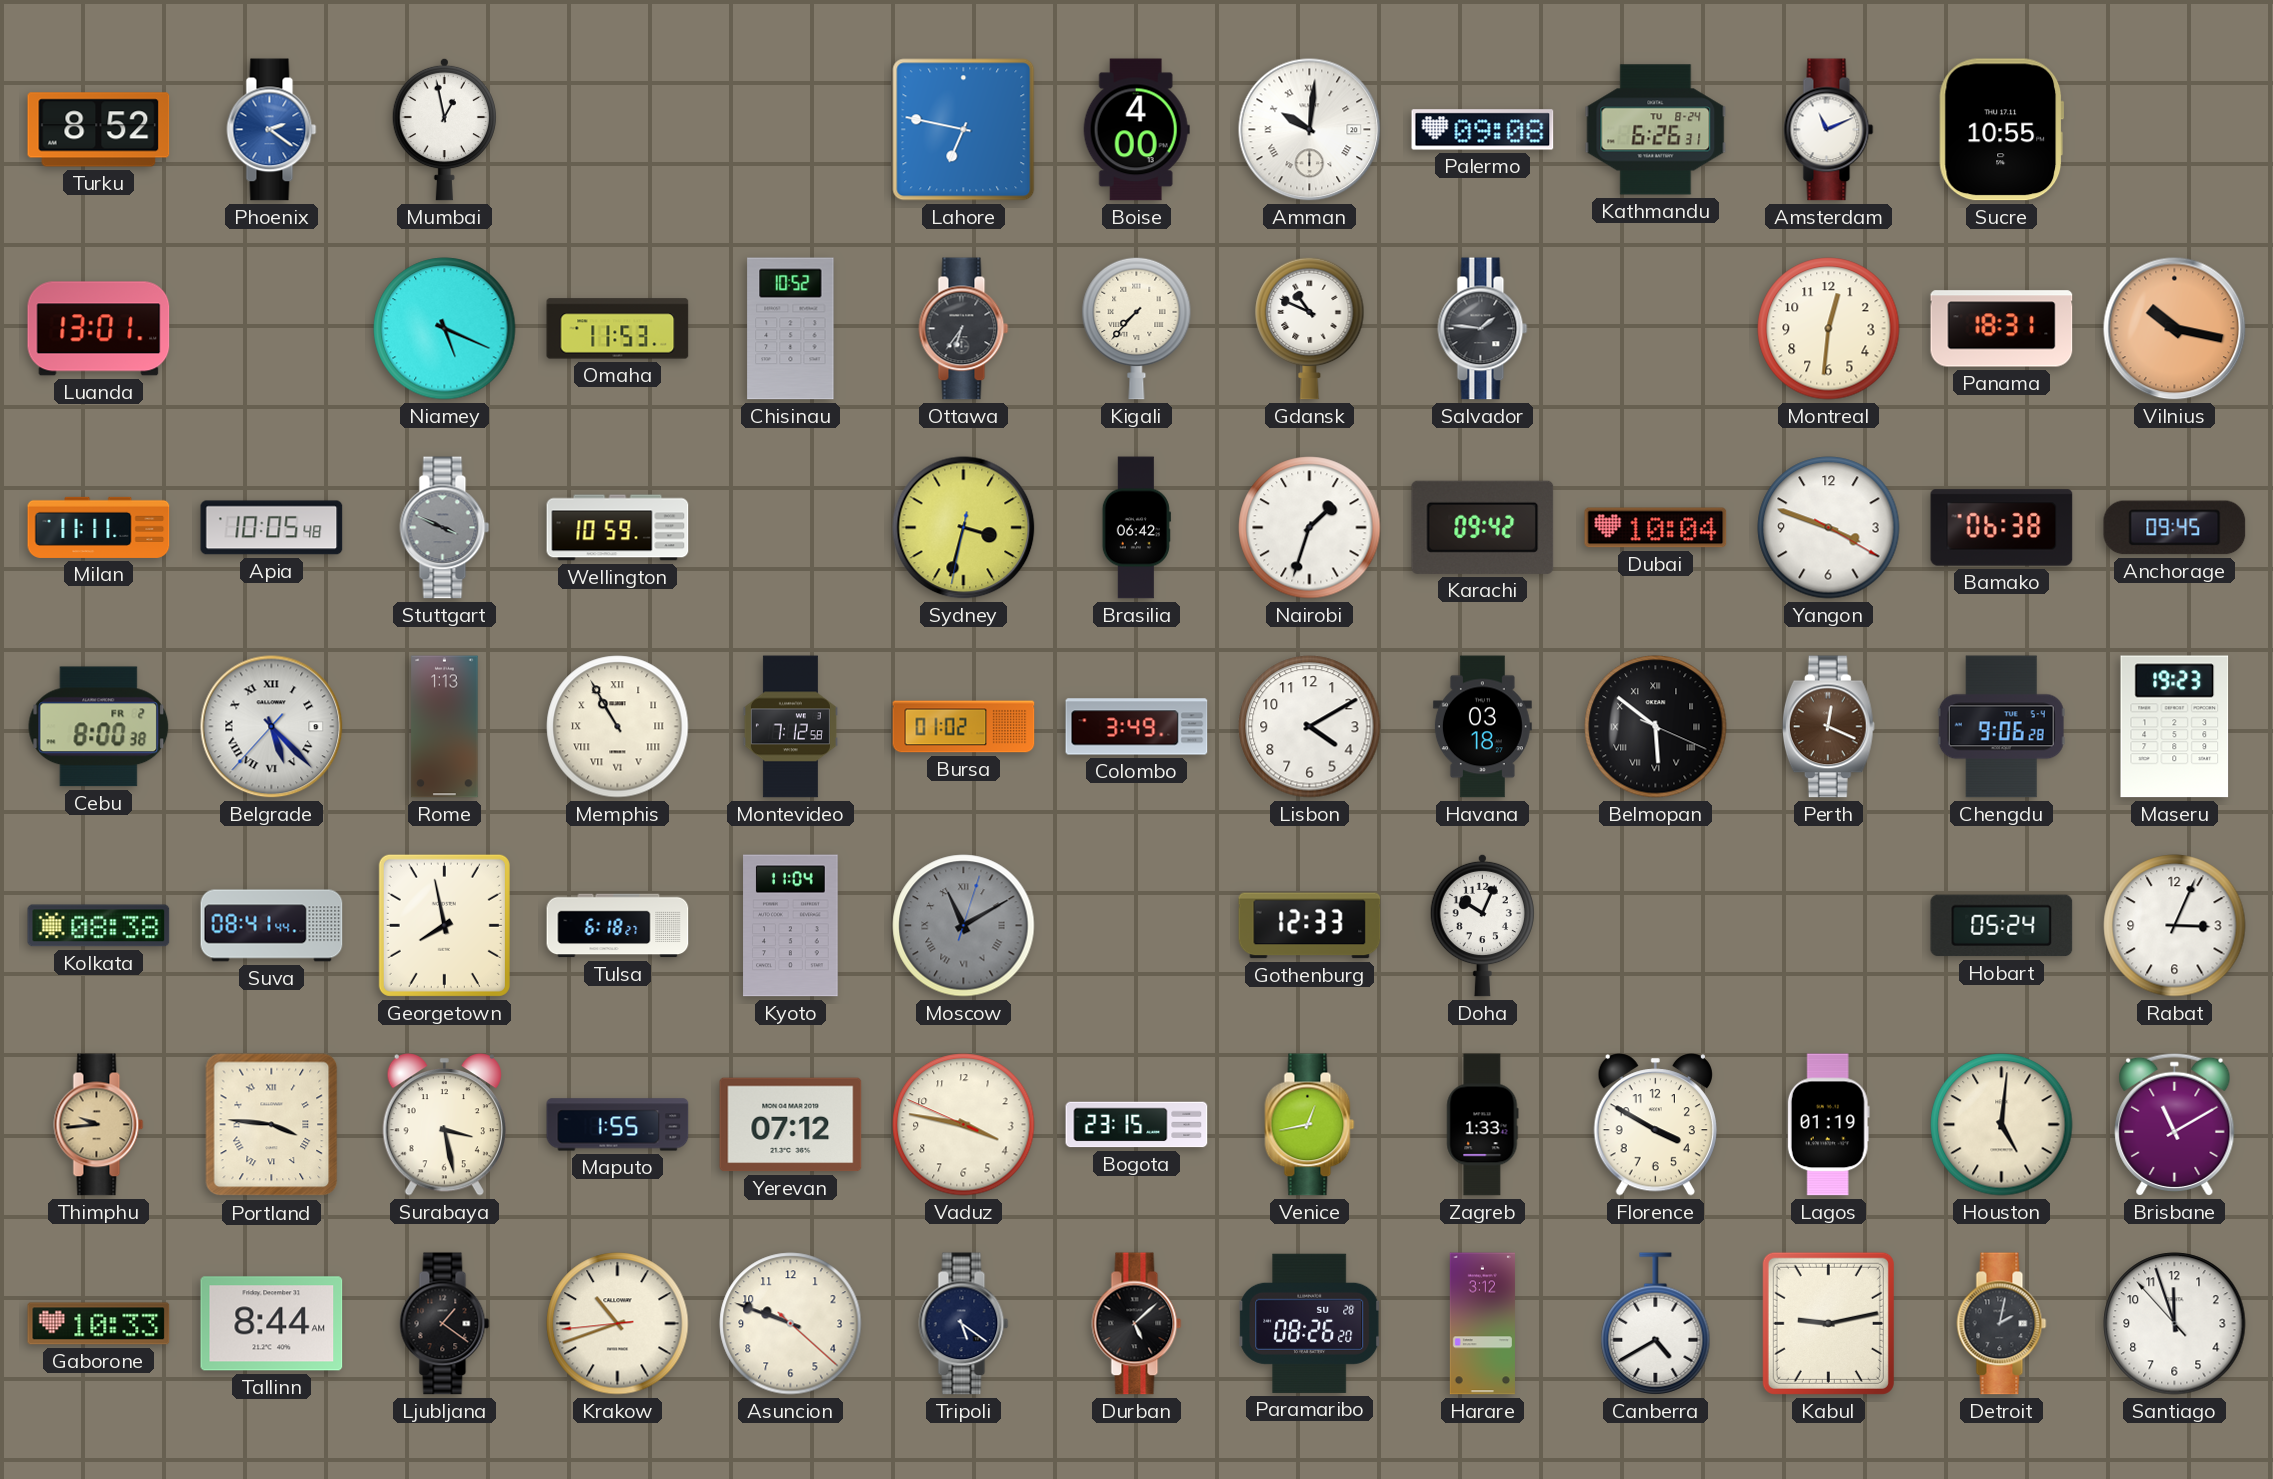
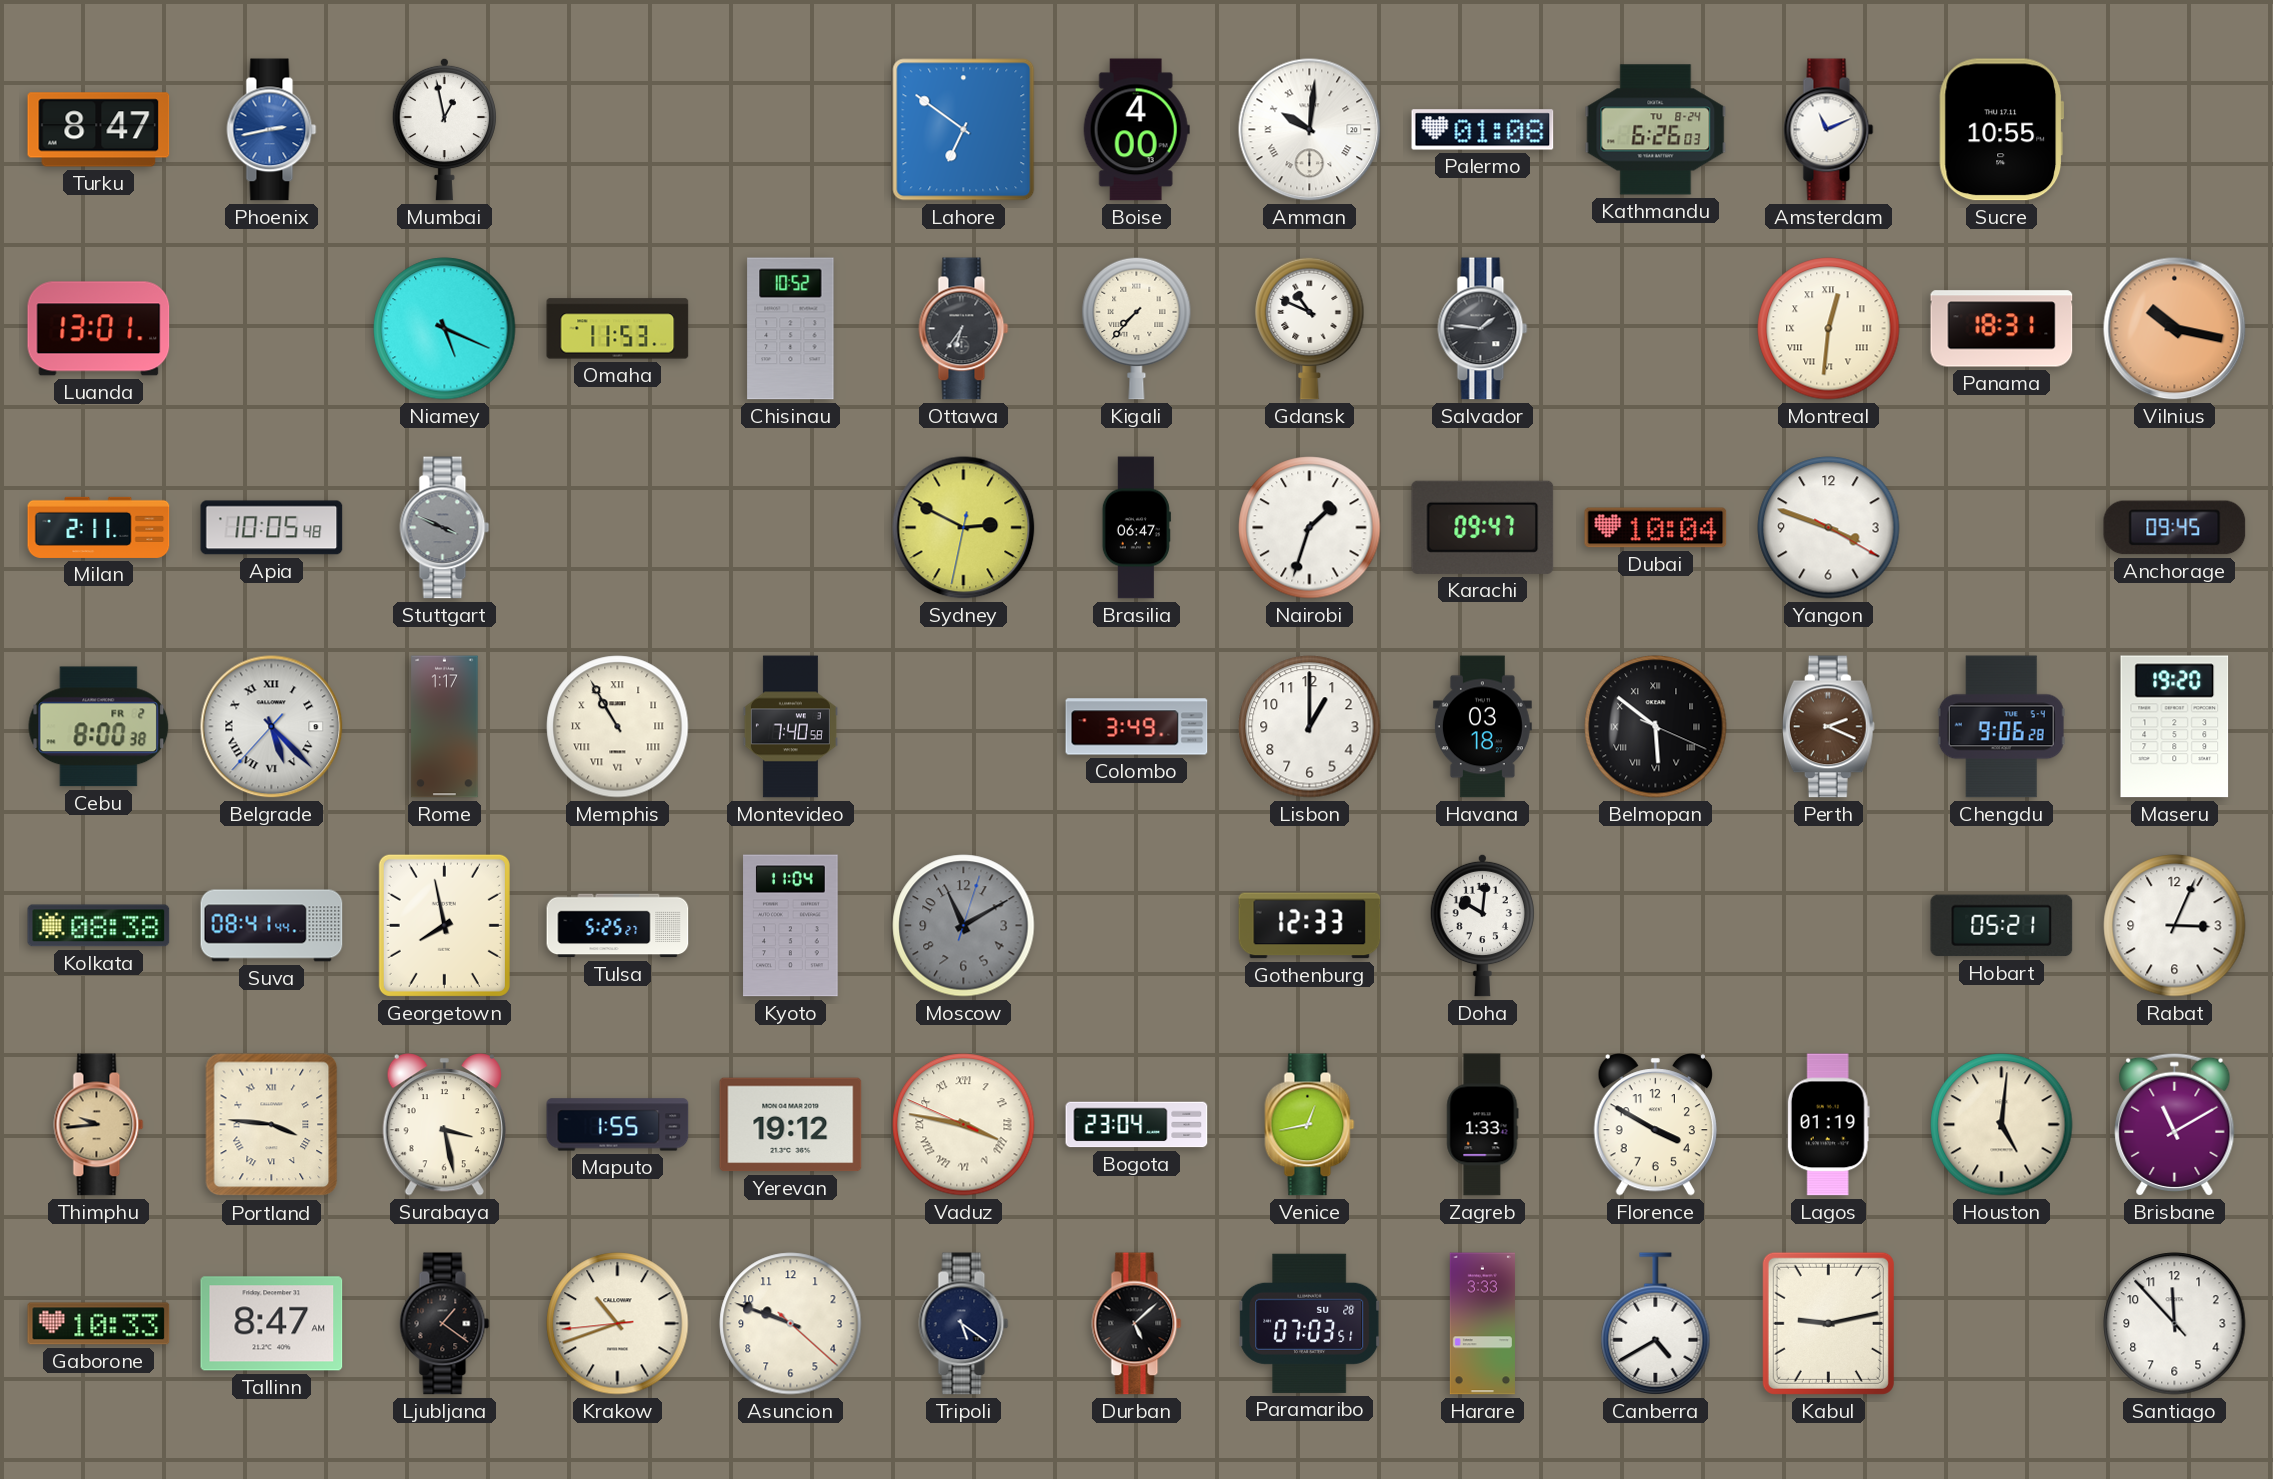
Turku: 8:52 -> 8:47
Phoenix: 2:21 -> 2:43
Lahore: 6:47 -> 6:51
Palermo: 09:08 -> 01:08
Kathmandu: 6:26:31 -> 6:26:03
Montreal numerals: Arabic -> Roman
Milan: 11:11 -> 2:11
Wellington: 10:59 -> none
Sydney: 3:32 -> 2:49
Brasilia: 06:42 -> 06:47
Karachi: 09:42 -> 09:47
Bamako: 06:38 -> none
Rome: 1:13 -> 1:17
Montevideo: 7:12 -> 7:40
Bursa: 01:02 -> none
Lisbon: 4:10 -> 1:00
Perth: 12:19 -> 2:19
Maseru: 19:23 -> 19:20
Tulsa: 6:18 -> 5:25
Moscow numerals: Roman -> Arabic
Doha: 10:04 -> 10:01
Hobart: 05:24 -> 05:21
Yerevan: 07:12 -> 19:12
Vaduz numerals: Arabic -> Roman
Bogota: 23:15 -> 23:04
Tallinn: 8:44 -> 8:47
Paramaribo: 08:26 -> 07:03
Harare: 3:12 -> 3:33
Detroit: 2:02 -> none
Santiago: 11:56 -> 11:52
